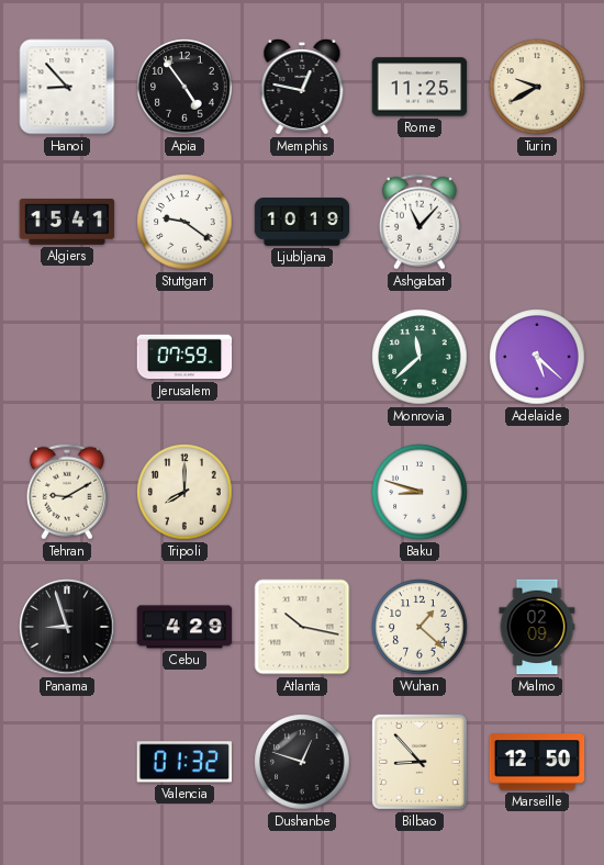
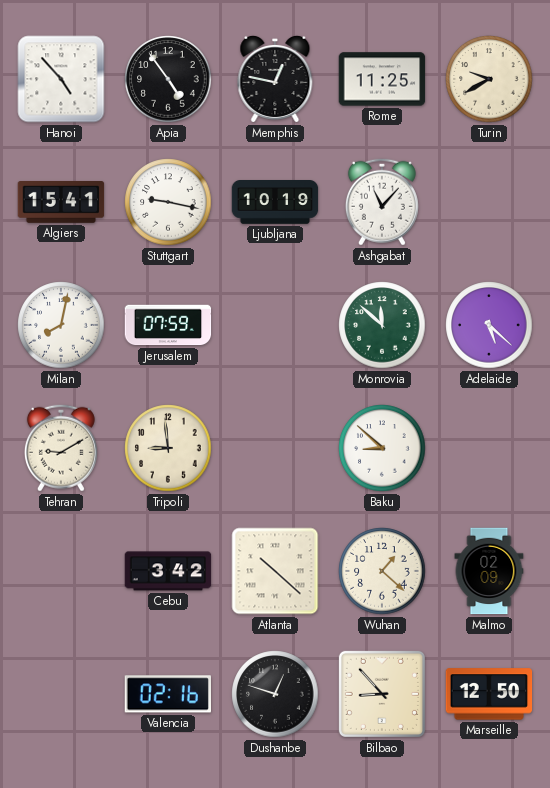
Hanoi: 8:53 -> 4:53
Stuttgart: 9:21 -> 9:17
Milan: none -> 8:02
Monrovia: 11:38 -> 11:52
Tripoli: 8:00 -> 8:59
Baku: 8:48 -> 8:52
Panama: 8:57 -> none
Cebu: 4:29 -> 3:42
Atlanta: 10:17 -> 10:22
Valencia: 01:32 -> 02:16
